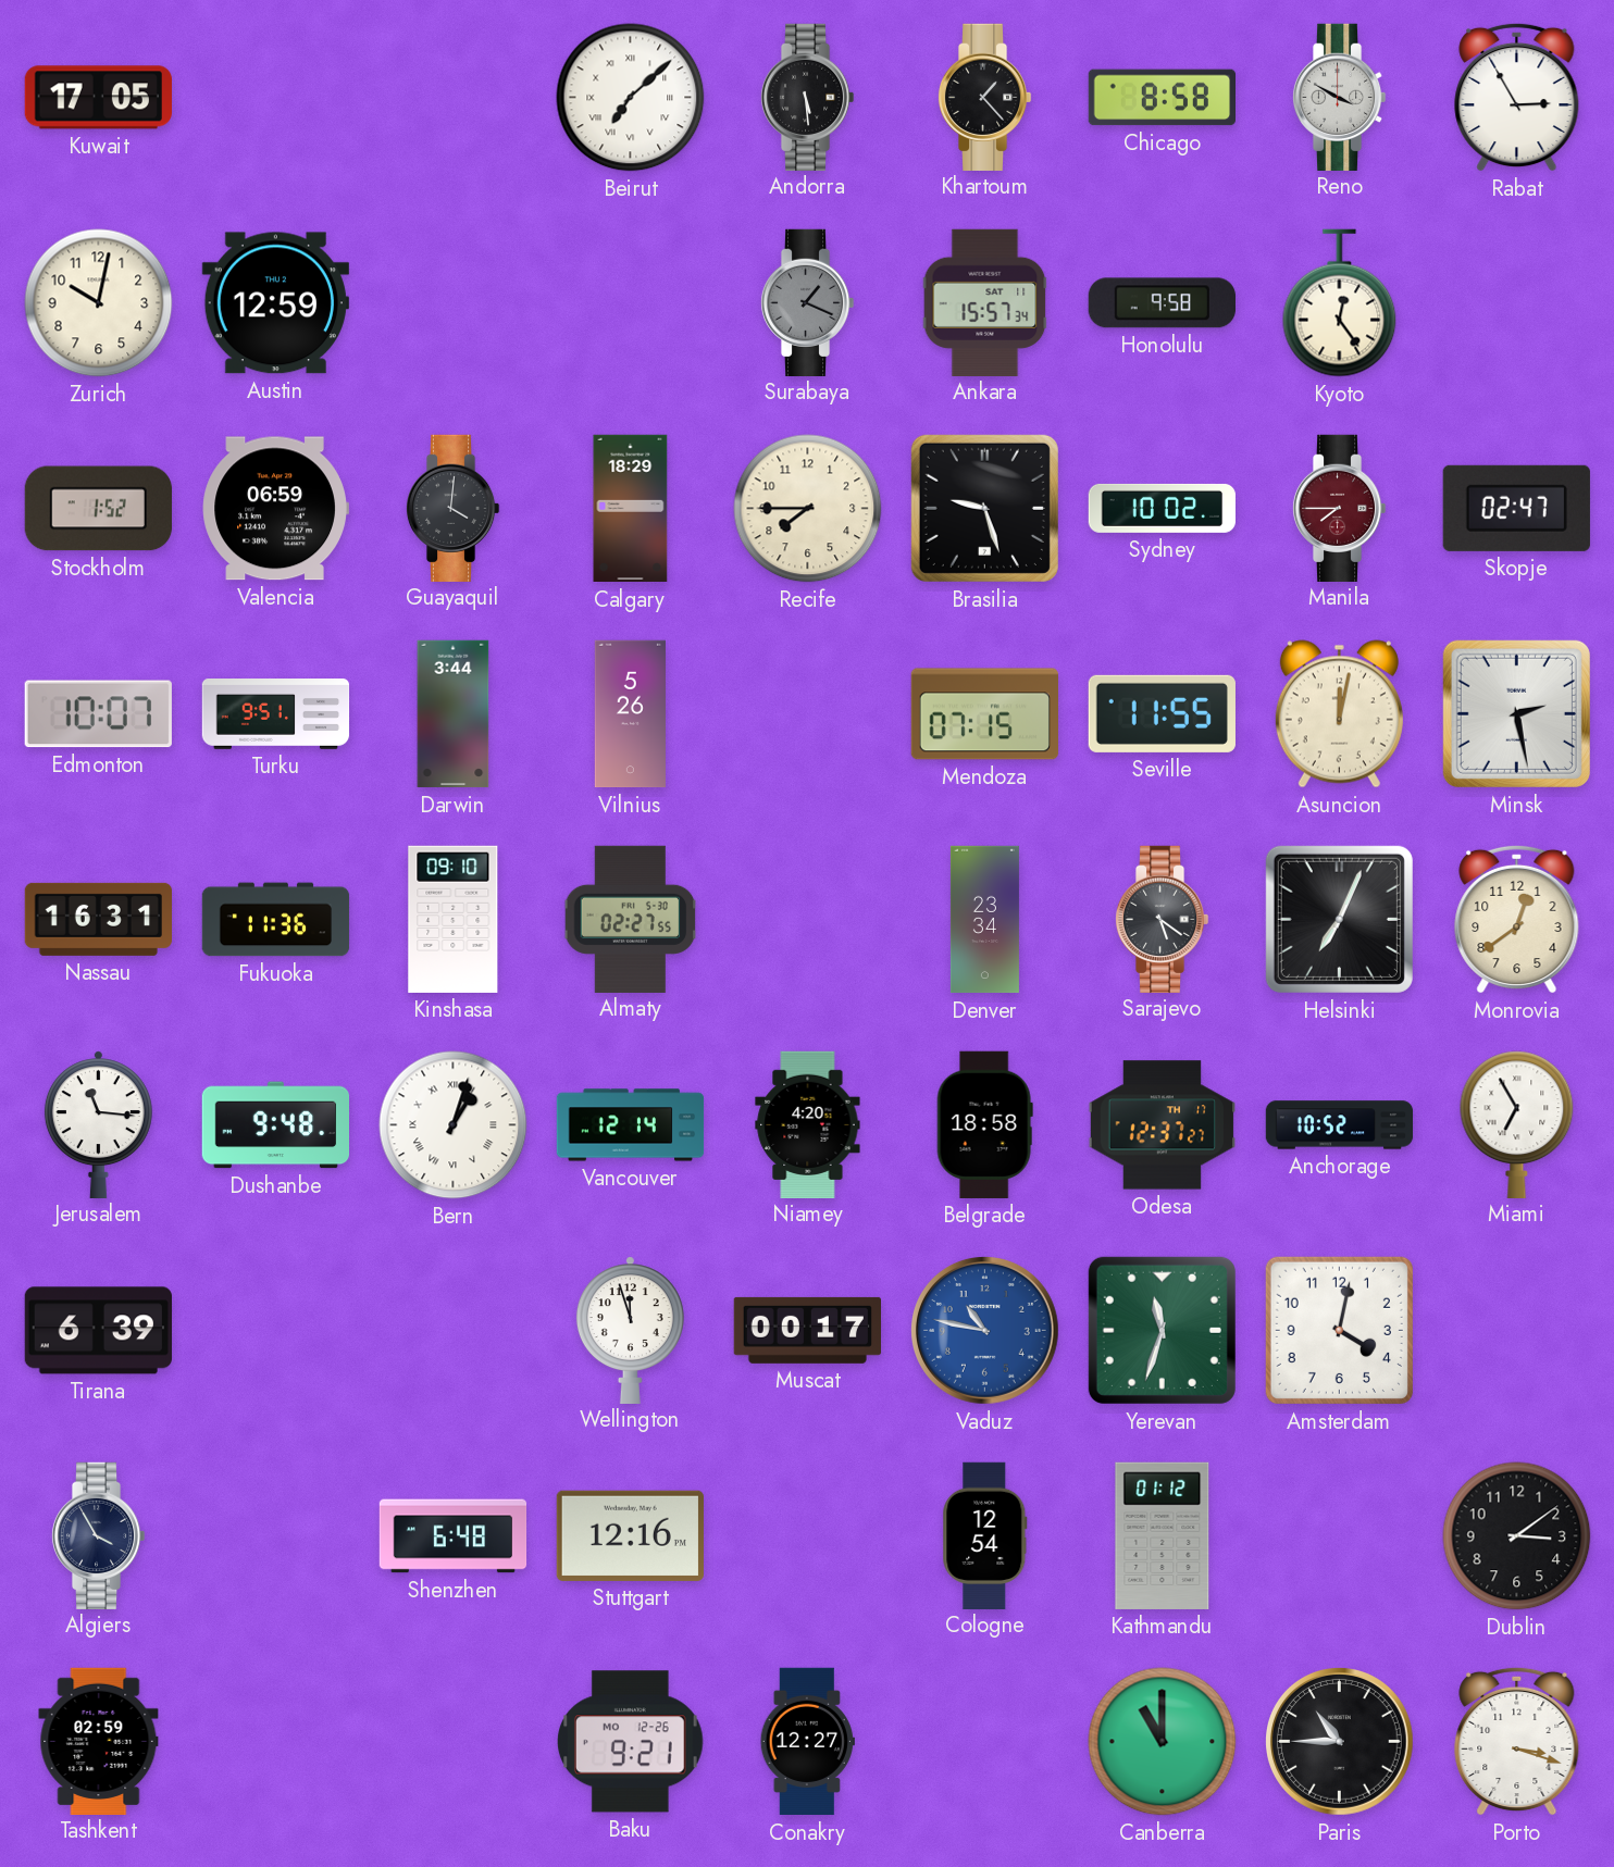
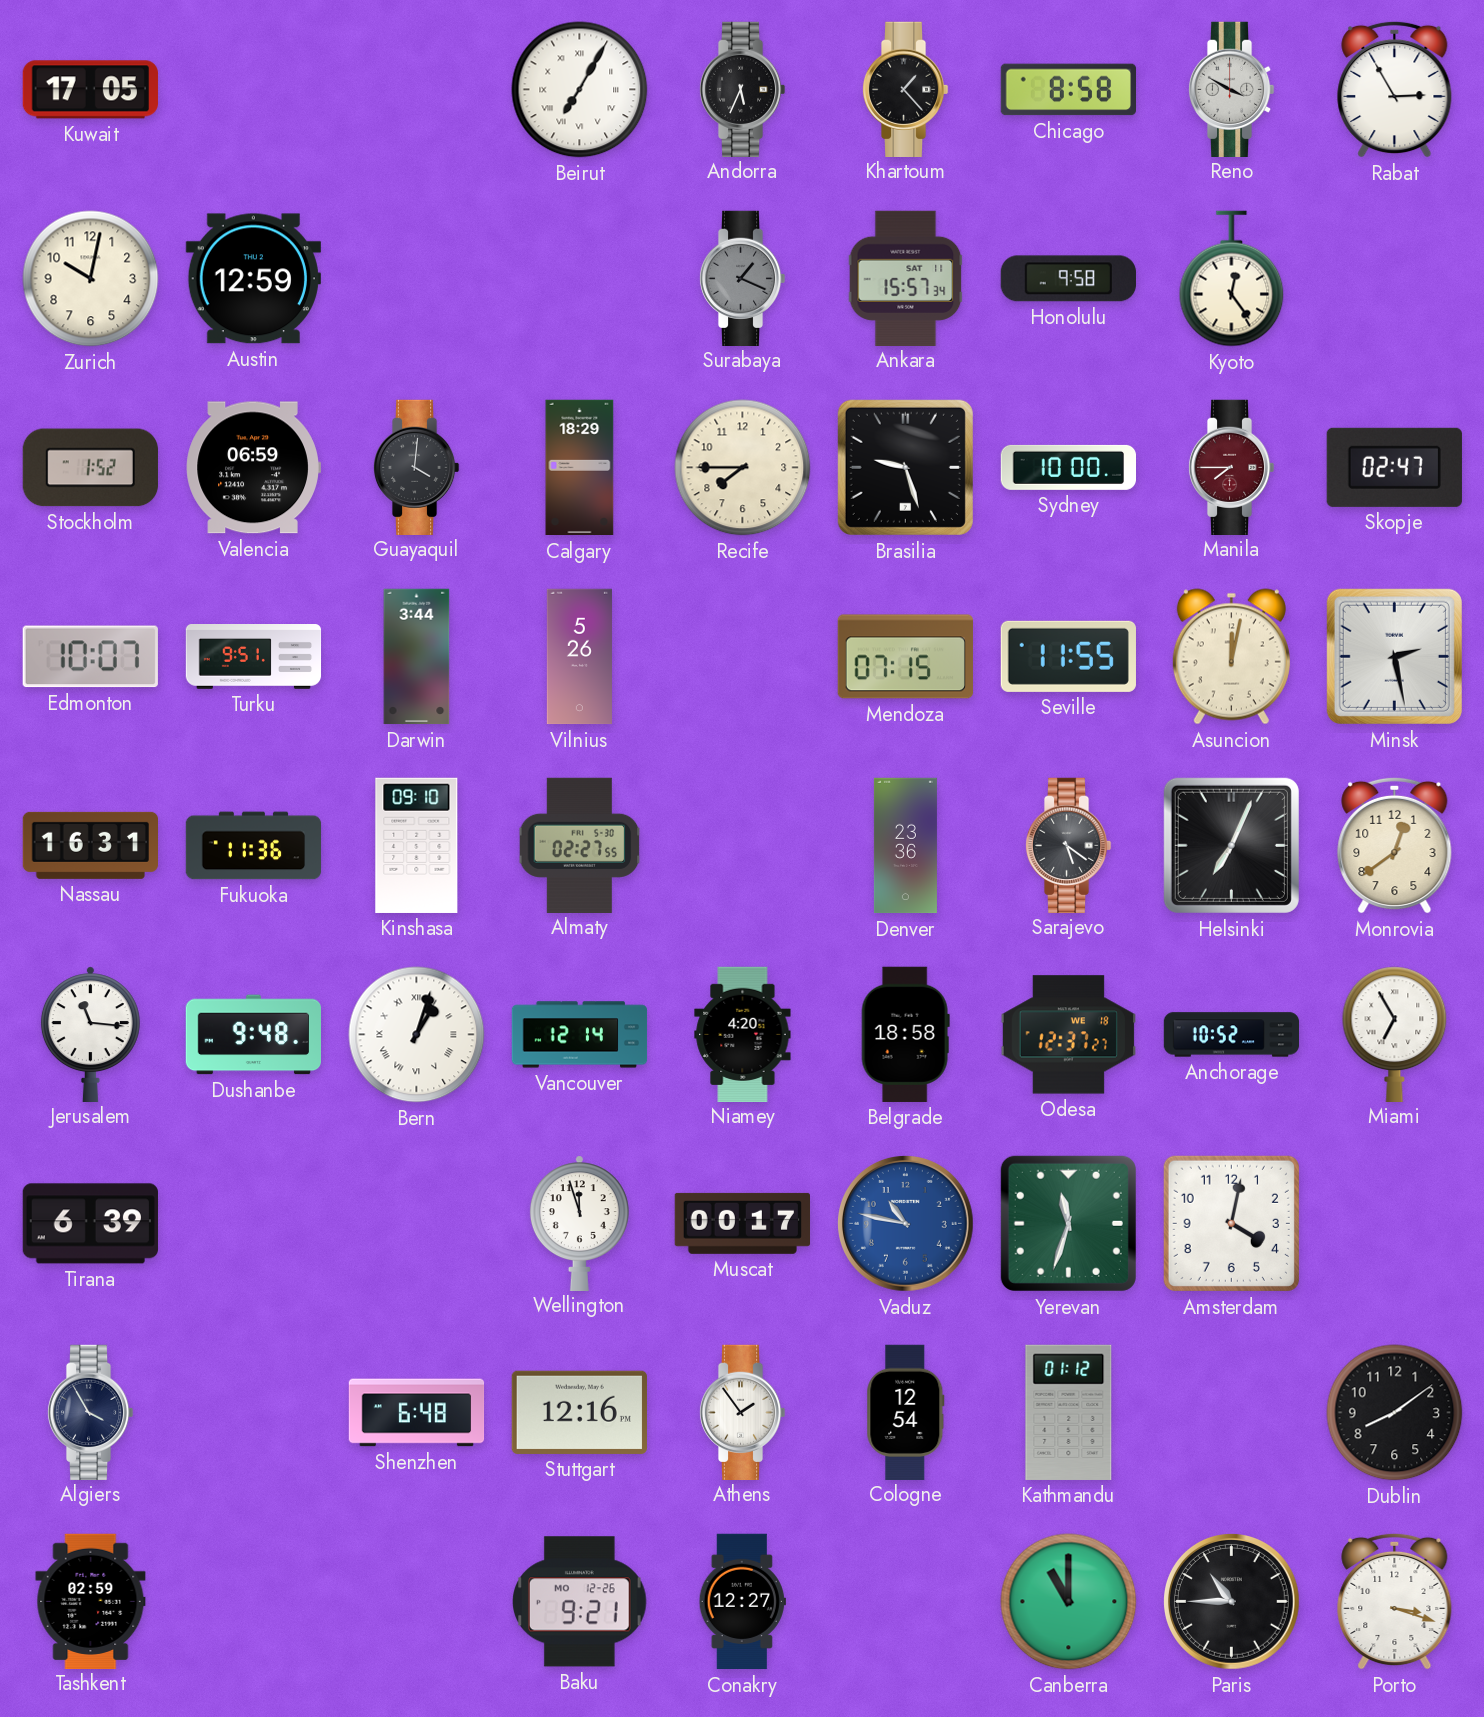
Beirut: 7:08 -> 7:05
Andorra: 5:29 -> 5:34
Sydney: 10:02 -> 10:00
Denver: 23:34 -> 23:36
Odesa date: TH 17 -> WE 18
Athens: none -> 1:54
Dublin: 3:09 -> 8:09
